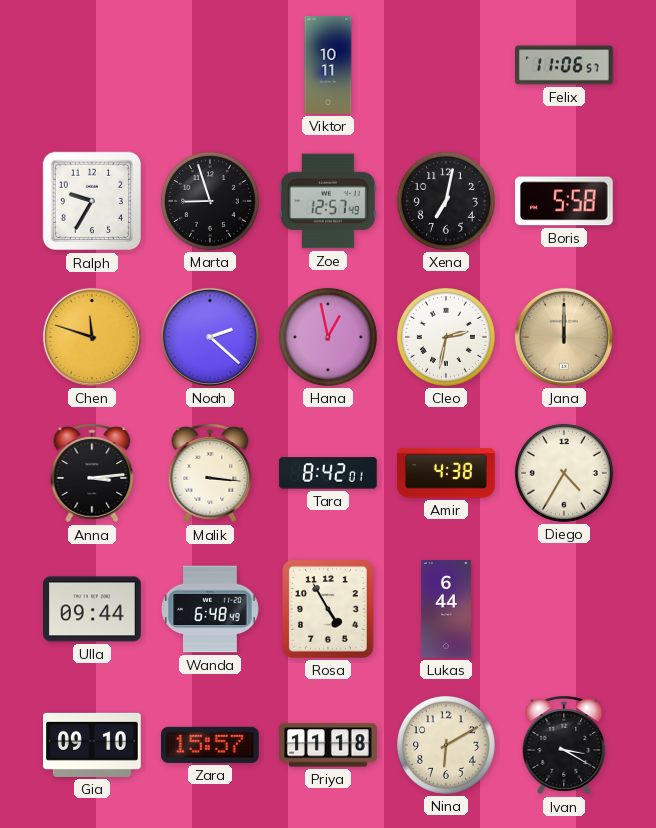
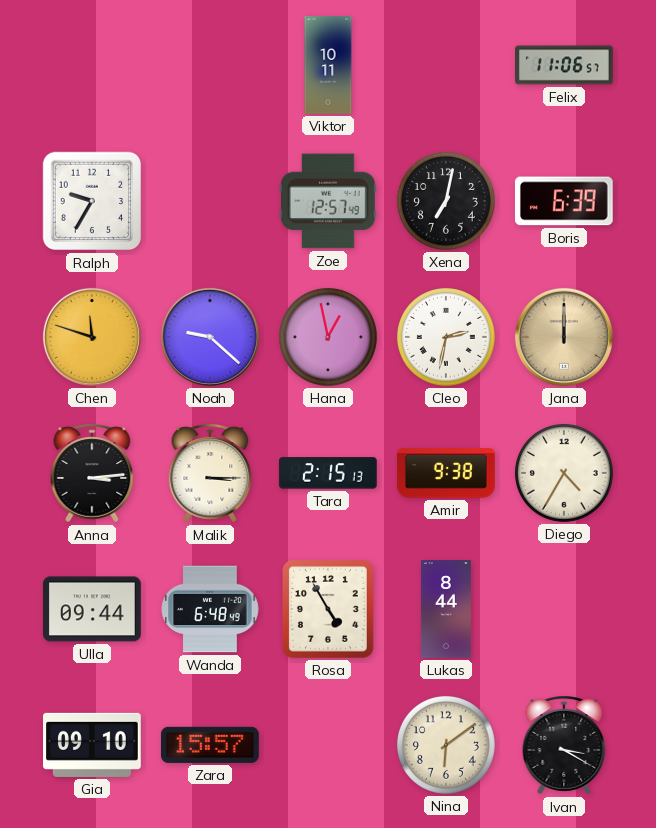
Marta: 8:57 -> none
Boris: 5:58 -> 6:39
Noah: 2:22 -> 9:22
Malik: 3:16 -> 3:15
Tara: 8:42 -> 2:15
Amir: 4:38 -> 9:38
Lukas: 6:44 -> 8:44
Priya: 11:18 -> none
Nina: 6:10 -> 6:09
